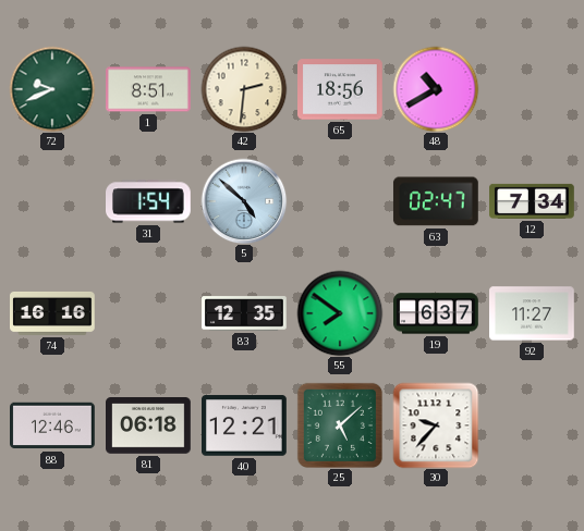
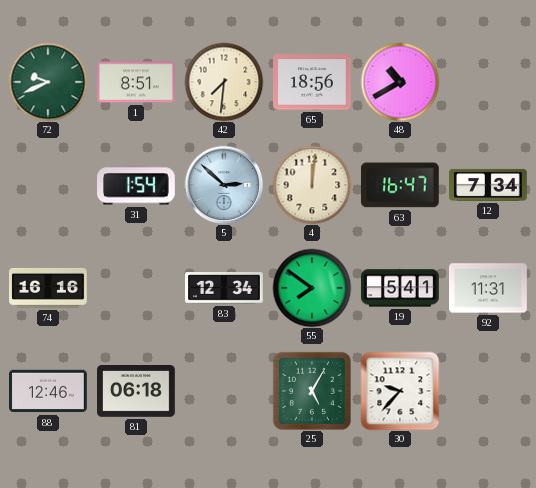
42: 2:31 -> 7:31
5: 4:52 -> 2:52
4: none -> 12:01
63: 02:47 -> 16:47
83: 12:35 -> 12:34
19: 6:37 -> 5:41
92: 11:27 -> 11:31
40: 12:21 -> none
25: 5:08 -> 5:05
